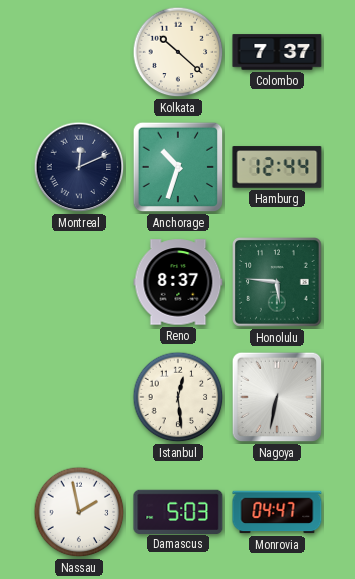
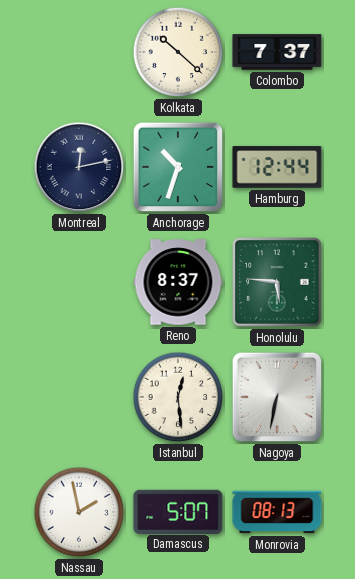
Montreal: 12:11 -> 12:13
Damascus: 5:03 -> 5:07
Monrovia: 04:47 -> 08:13
